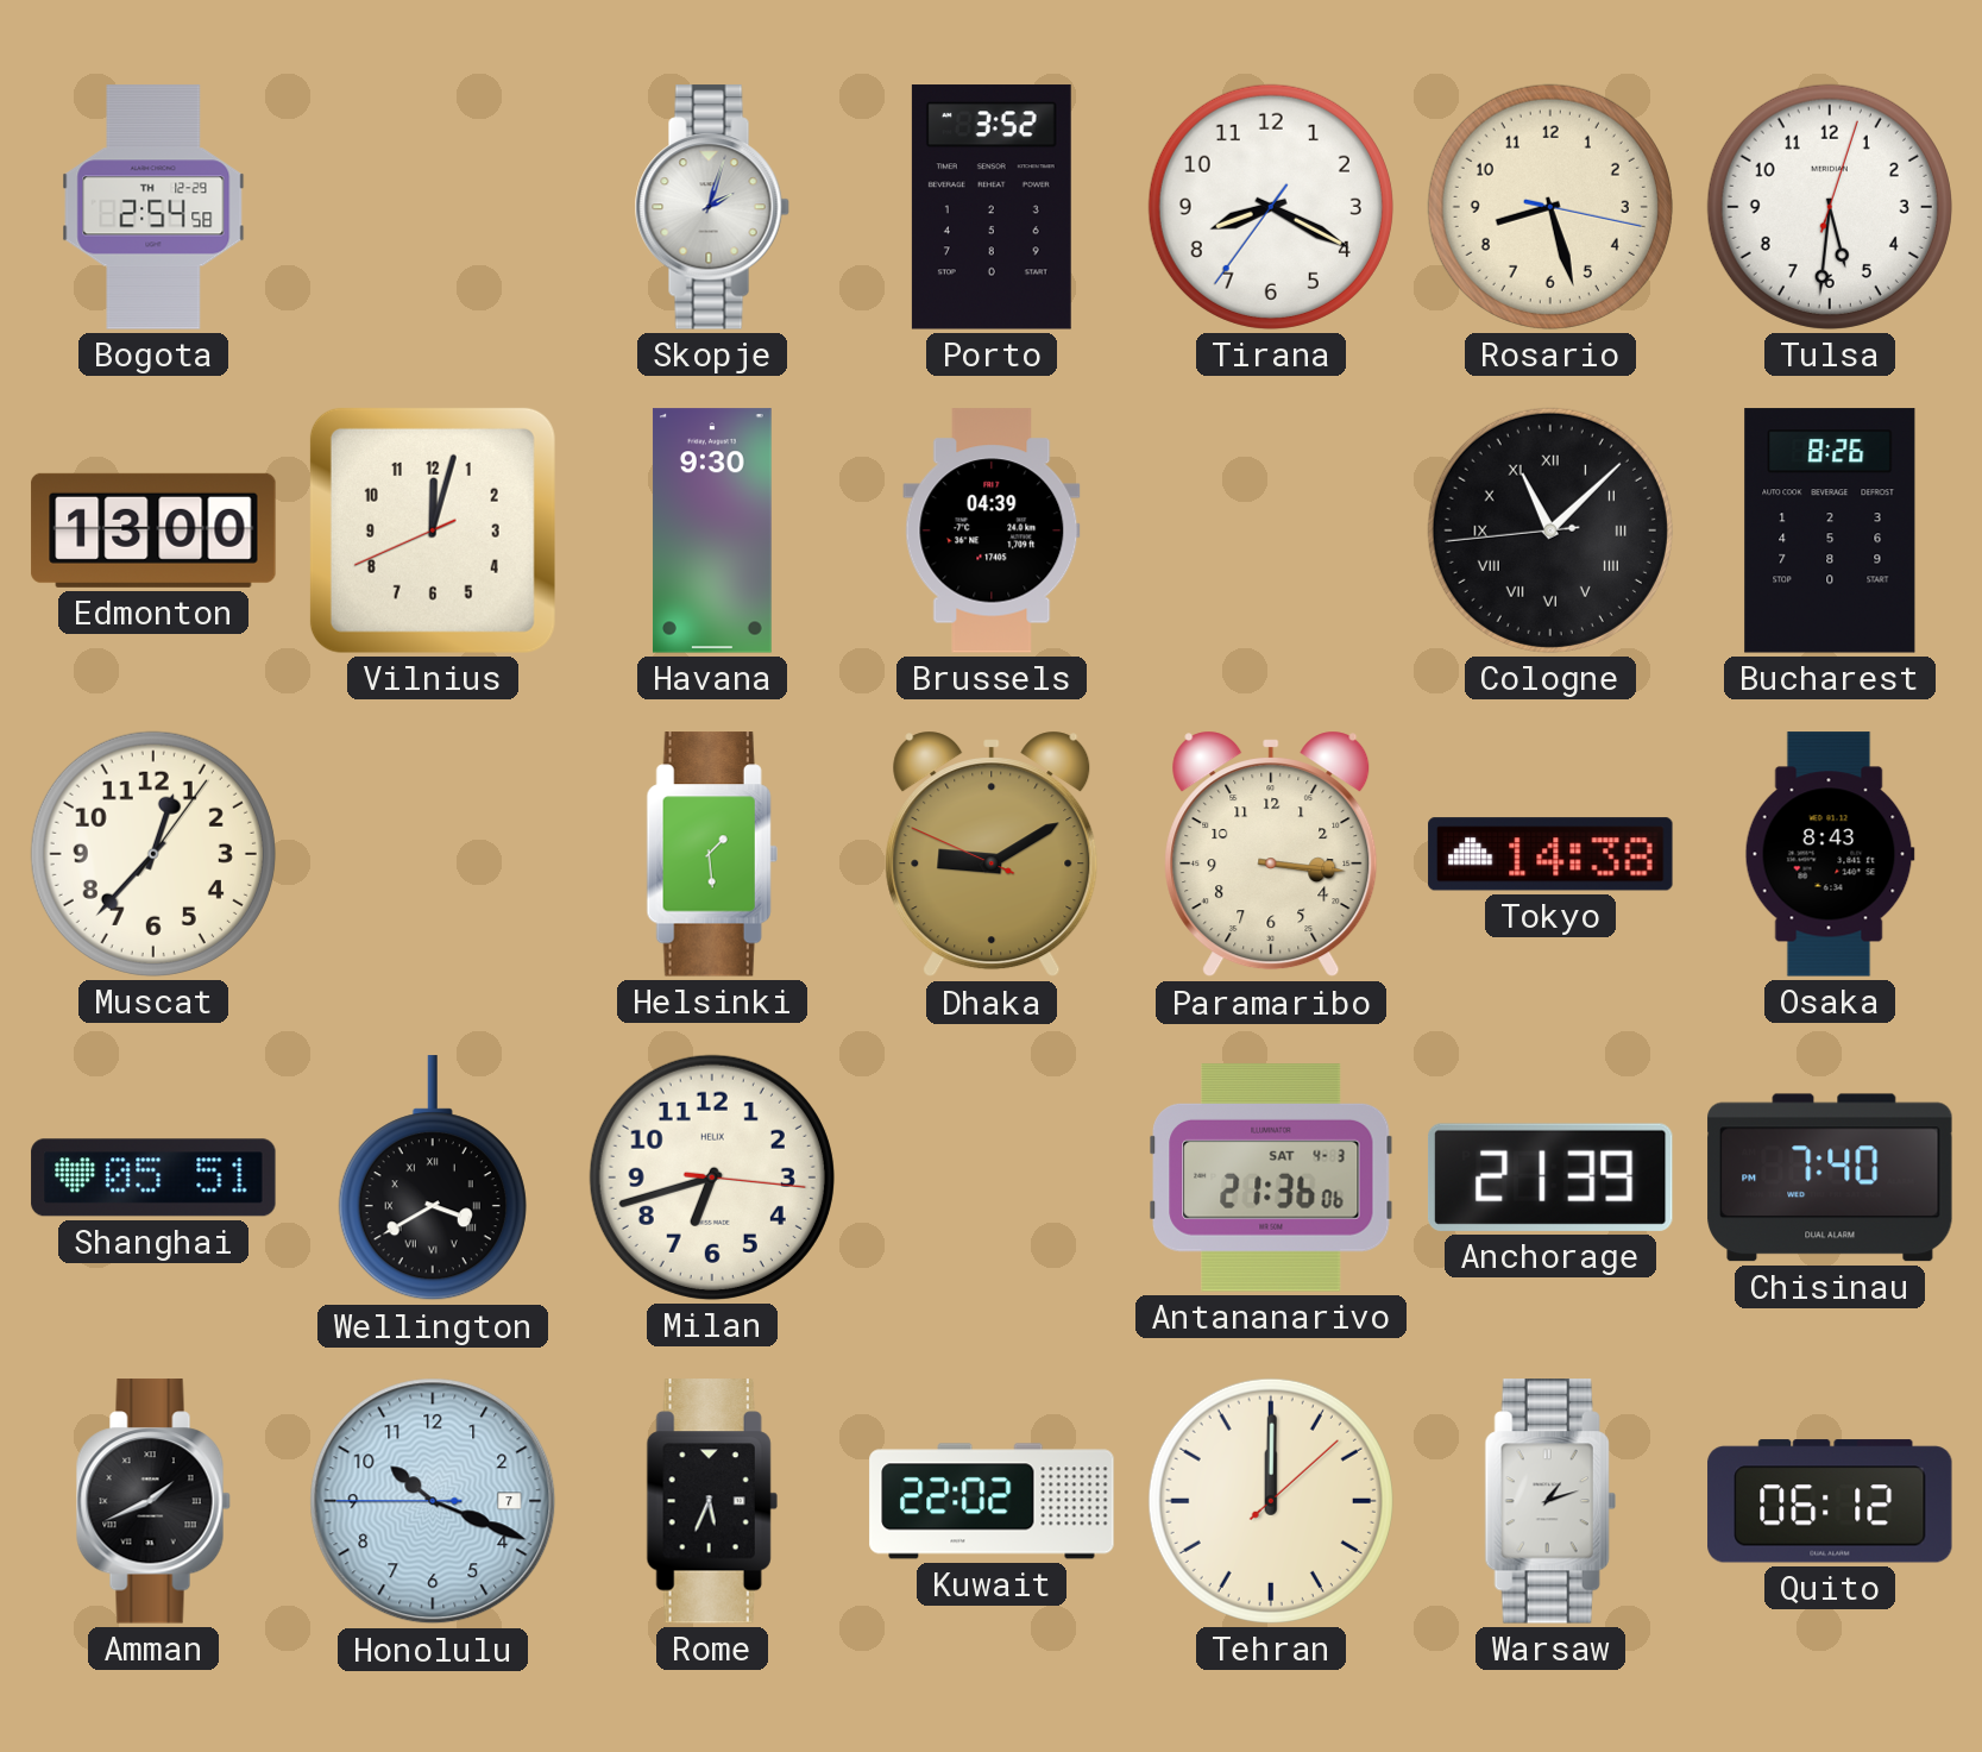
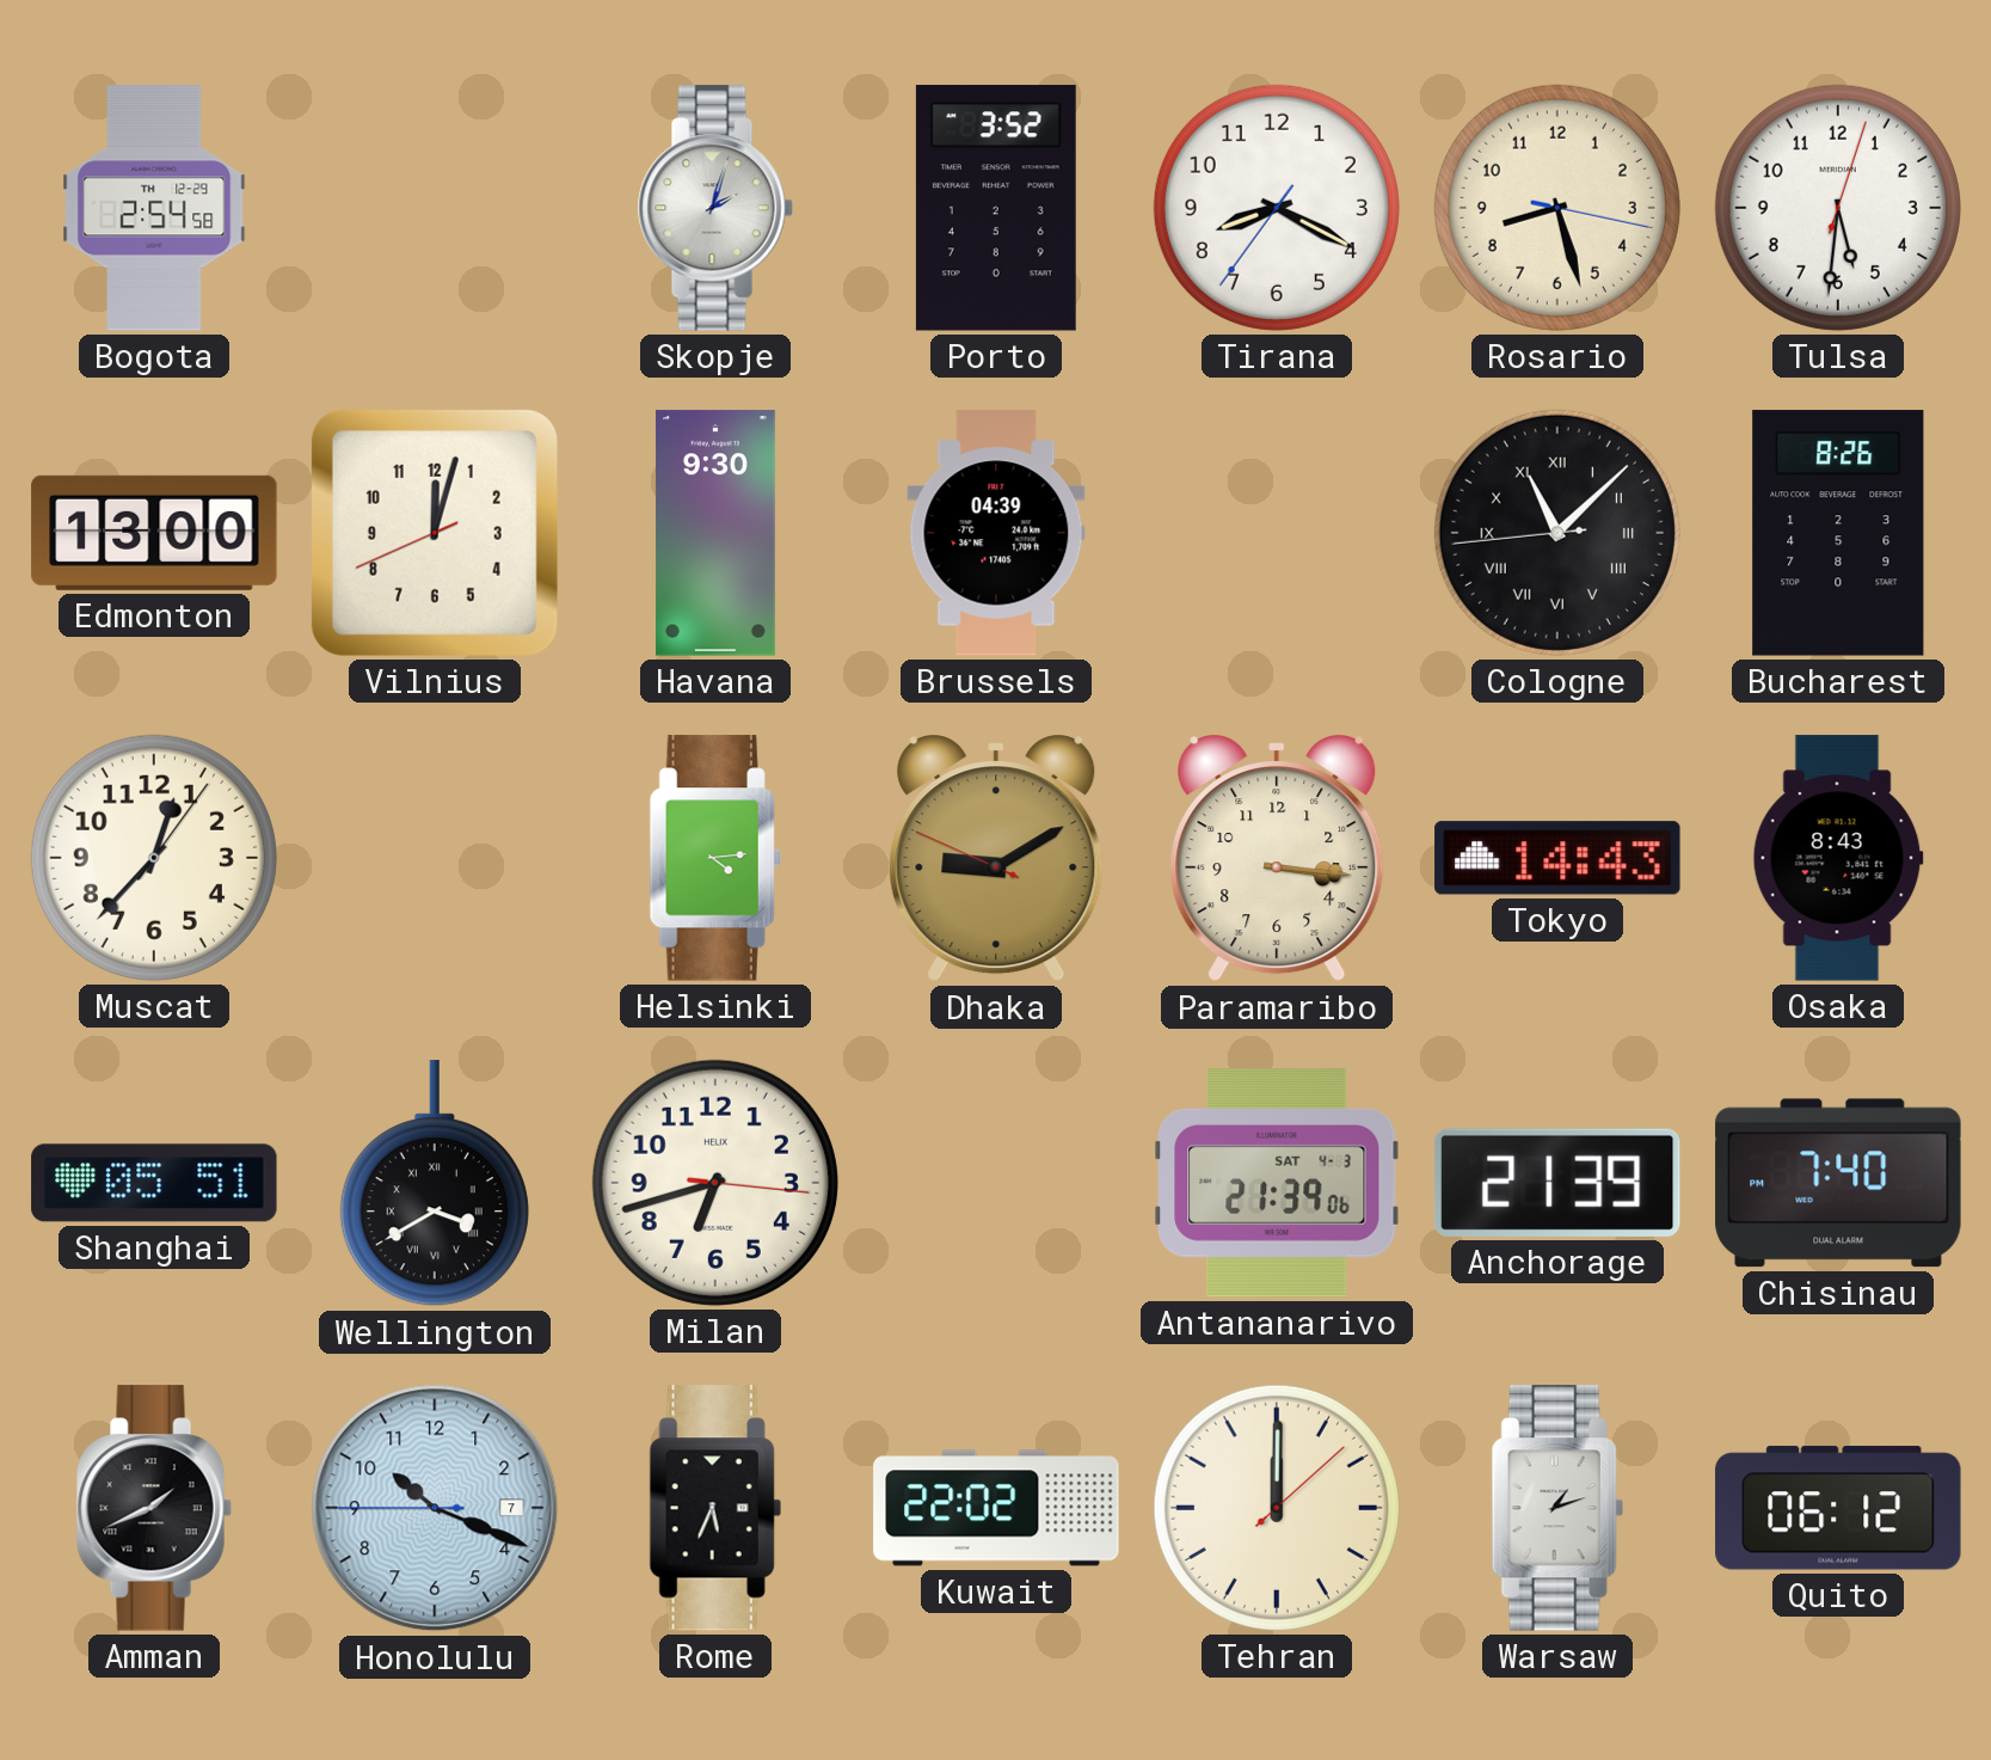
Helsinki: 1:29 -> 4:14
Tokyo: 14:38 -> 14:43
Antananarivo: 21:36 -> 21:39
